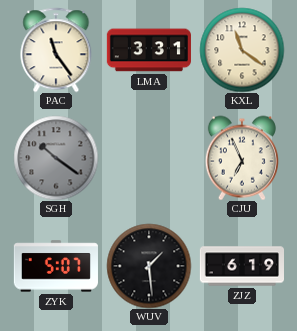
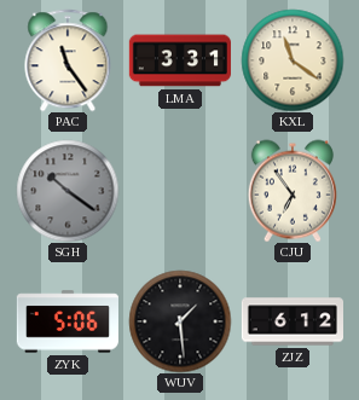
CJU: 6:56 -> 6:54
ZYK: 5:07 -> 5:06
ZJZ: 6:19 -> 6:12
